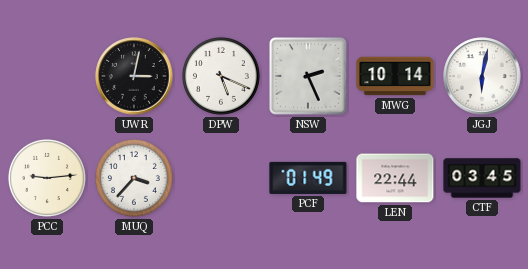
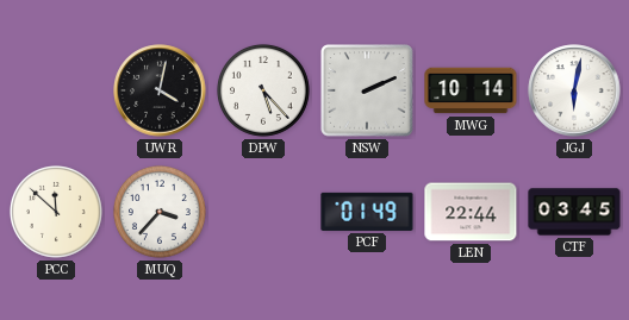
UWR: 3:02 -> 4:02
DPW: 5:19 -> 5:23
NSW: 2:26 -> 2:11
PCC: 9:14 -> 11:52
